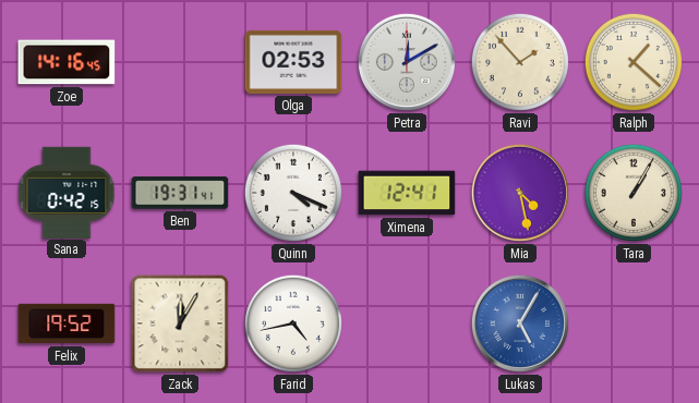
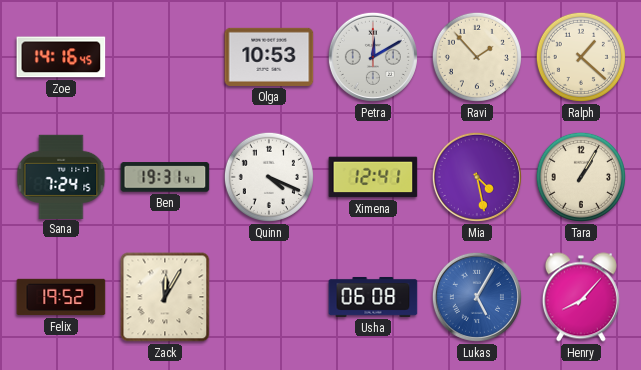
Olga: 02:53 -> 10:53
Sana: 0:42 -> 7:24
Farid: 4:43 -> none
Usha: none -> 06:08
Henry: none -> 8:07
